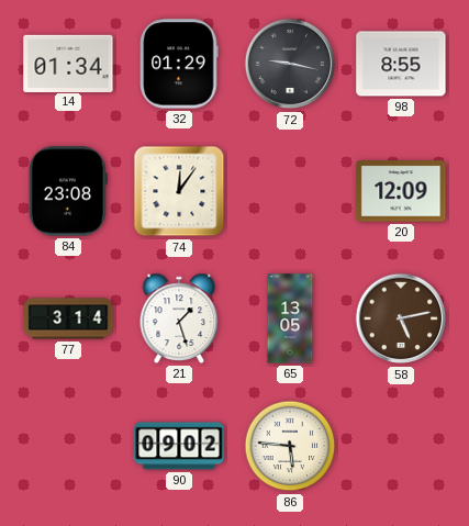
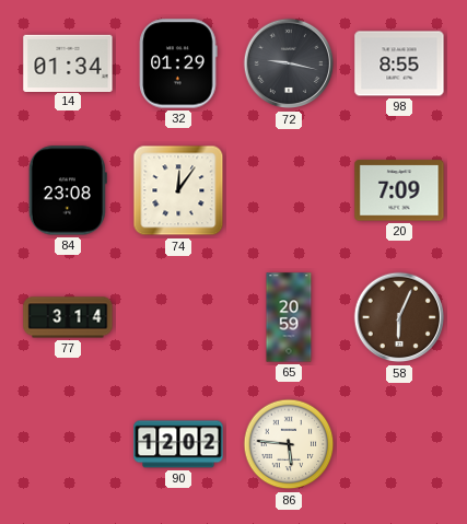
20: 12:09 -> 7:09
21: 1:27 -> none
65: 13:05 -> 20:59
58: 5:13 -> 6:04
90: 09:02 -> 12:02
